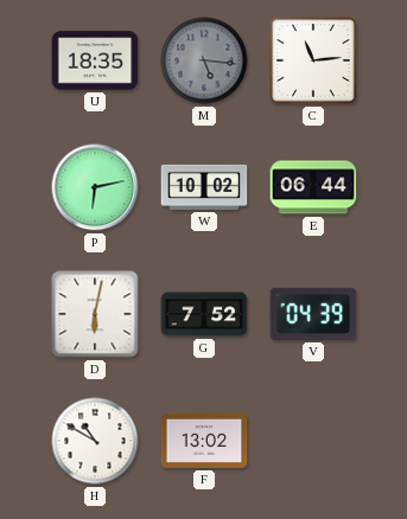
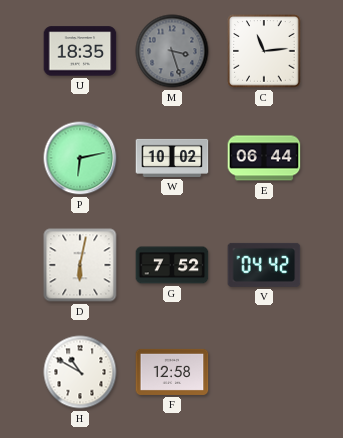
M: 5:16 -> 3:27
V: 04:39 -> 04:42
F: 13:02 -> 12:58
